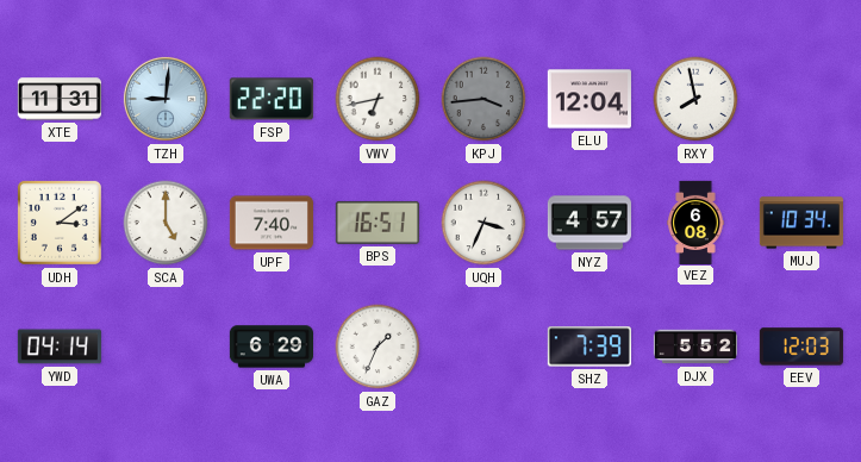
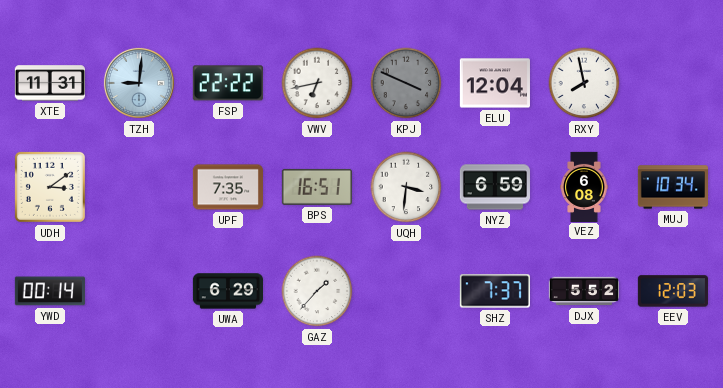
FSP: 22:20 -> 22:22
KPJ: 3:44 -> 3:49
SCA: 5:00 -> none
UPF: 7:40 -> 7:35
UQH: 3:34 -> 3:31
NYZ: 4:57 -> 6:59
YWD: 04:14 -> 00:14
GAZ: 1:34 -> 1:37
SHZ: 7:39 -> 7:37
